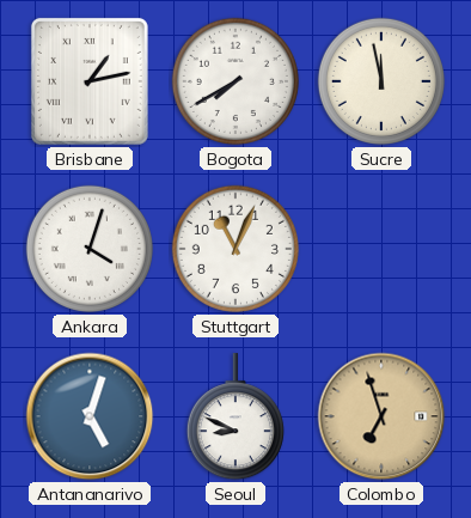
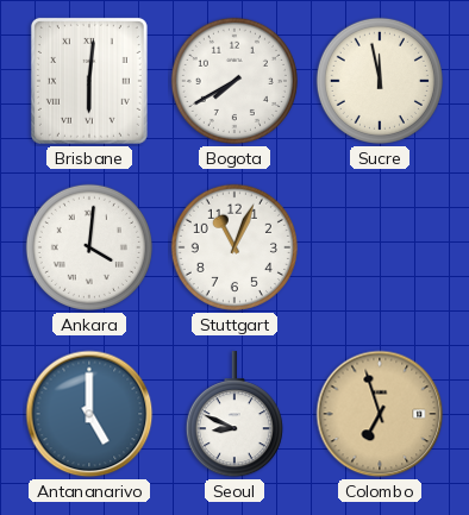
Brisbane: 1:13 -> 6:01
Ankara: 4:03 -> 4:01
Antananarivo: 5:03 -> 5:00
